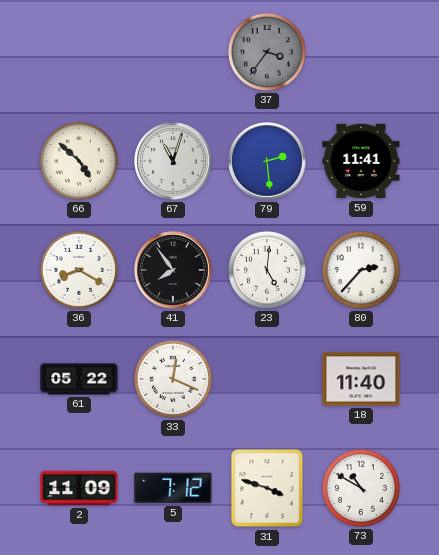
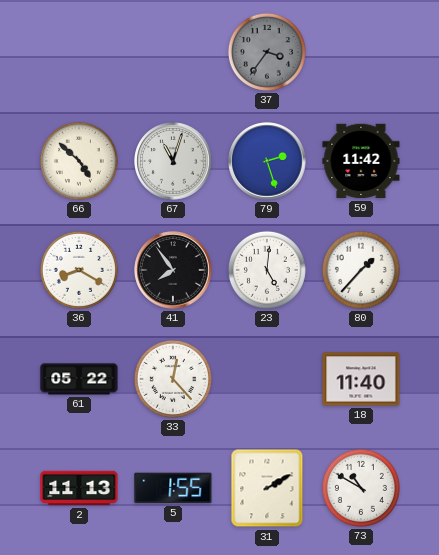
79: 2:29 -> 2:27
59: 11:41 -> 11:42
80: 2:37 -> 1:37
33: 12:19 -> 12:23
2: 11:09 -> 11:13
5: 7:12 -> 1:55
31: 3:48 -> 2:10
